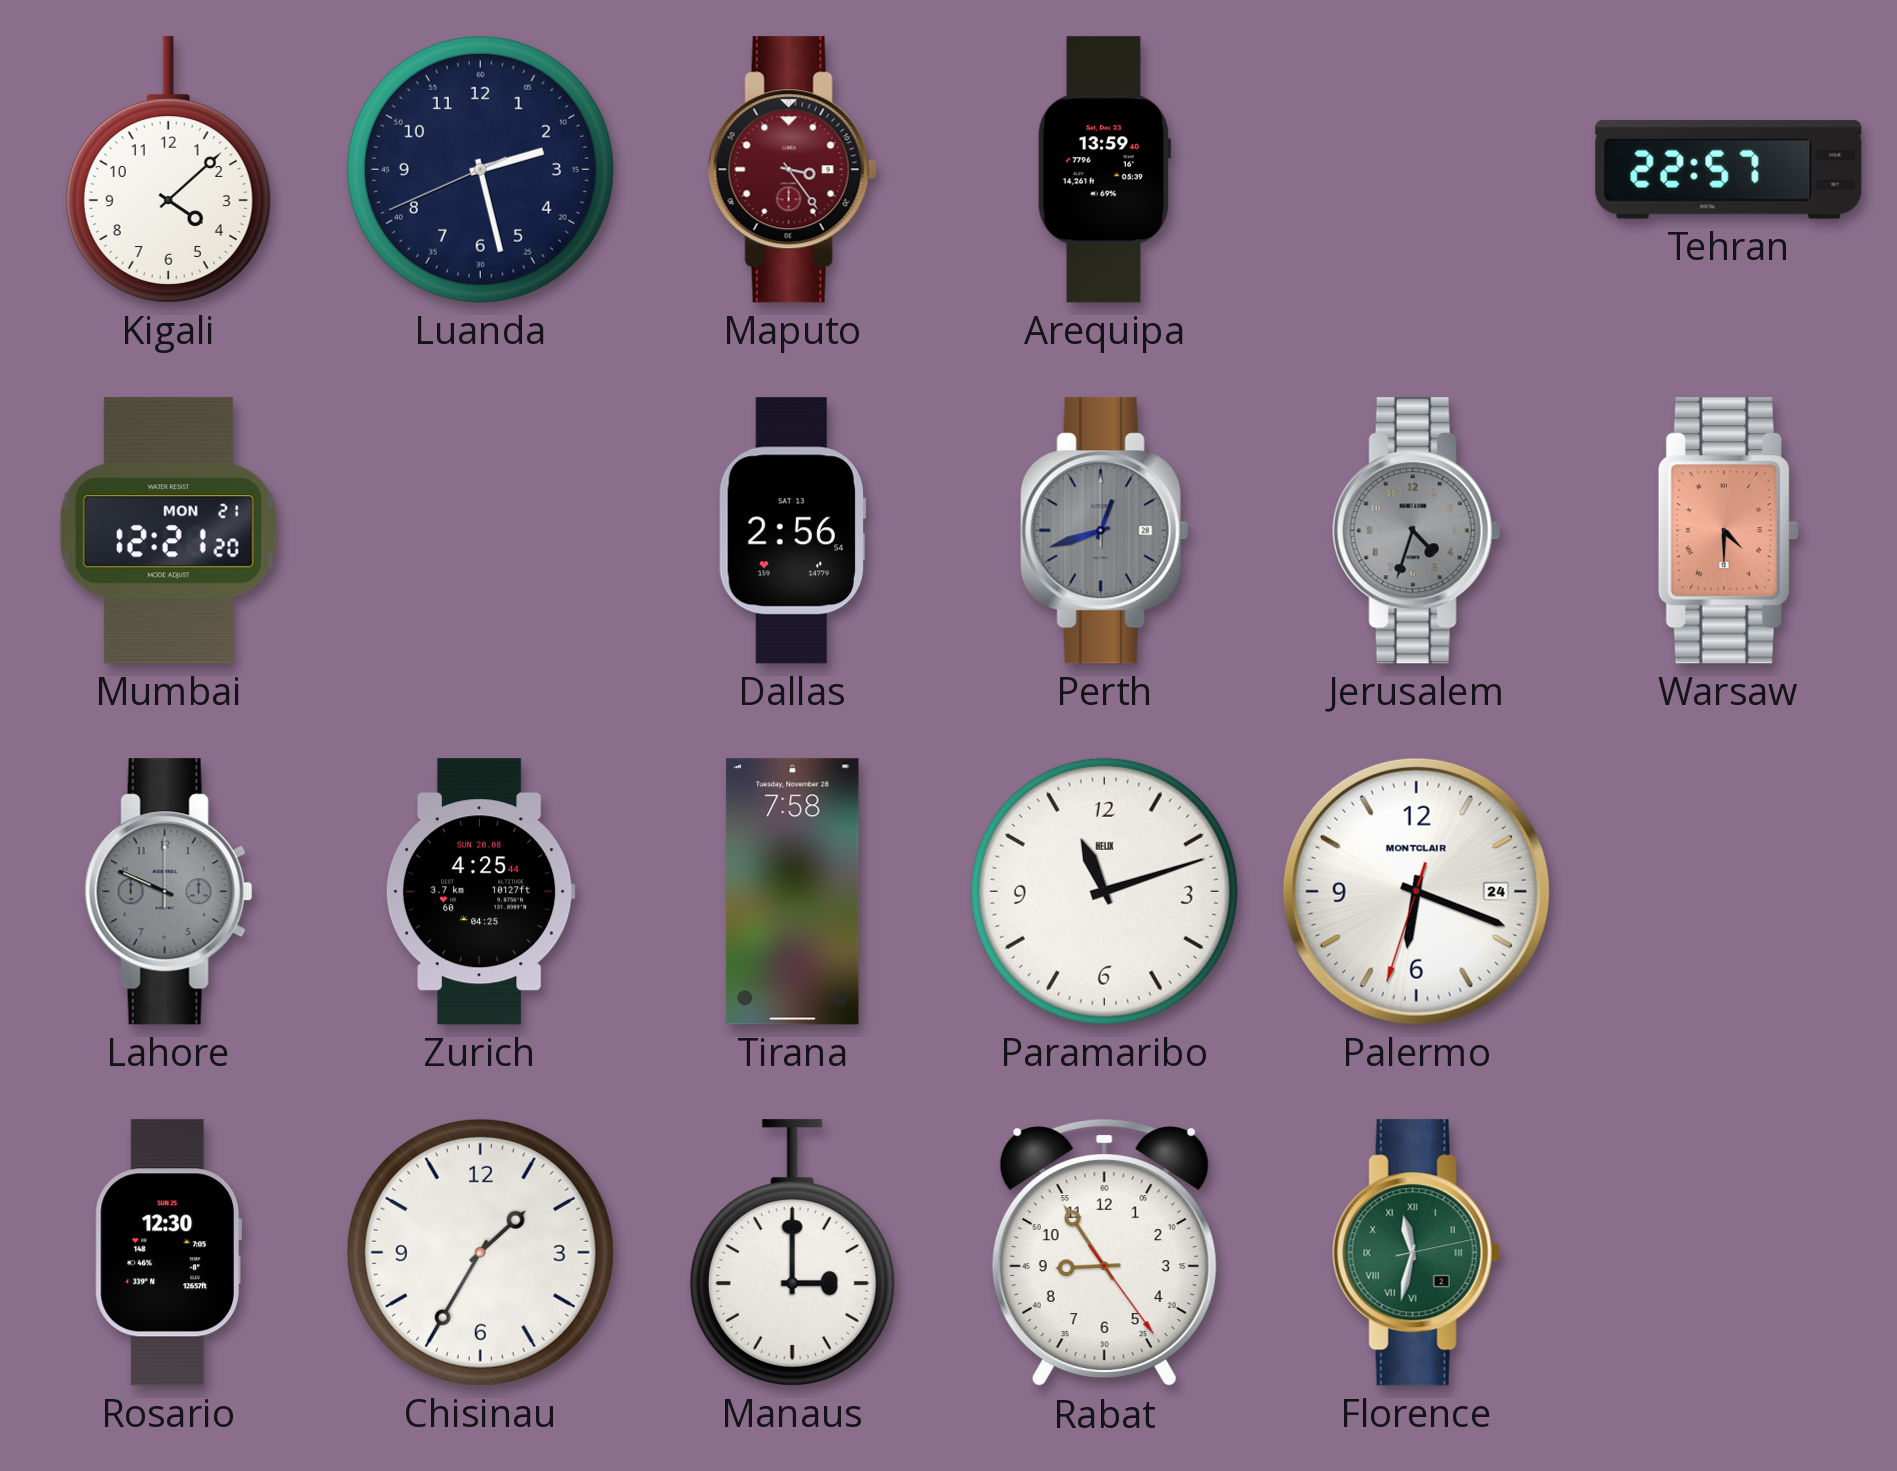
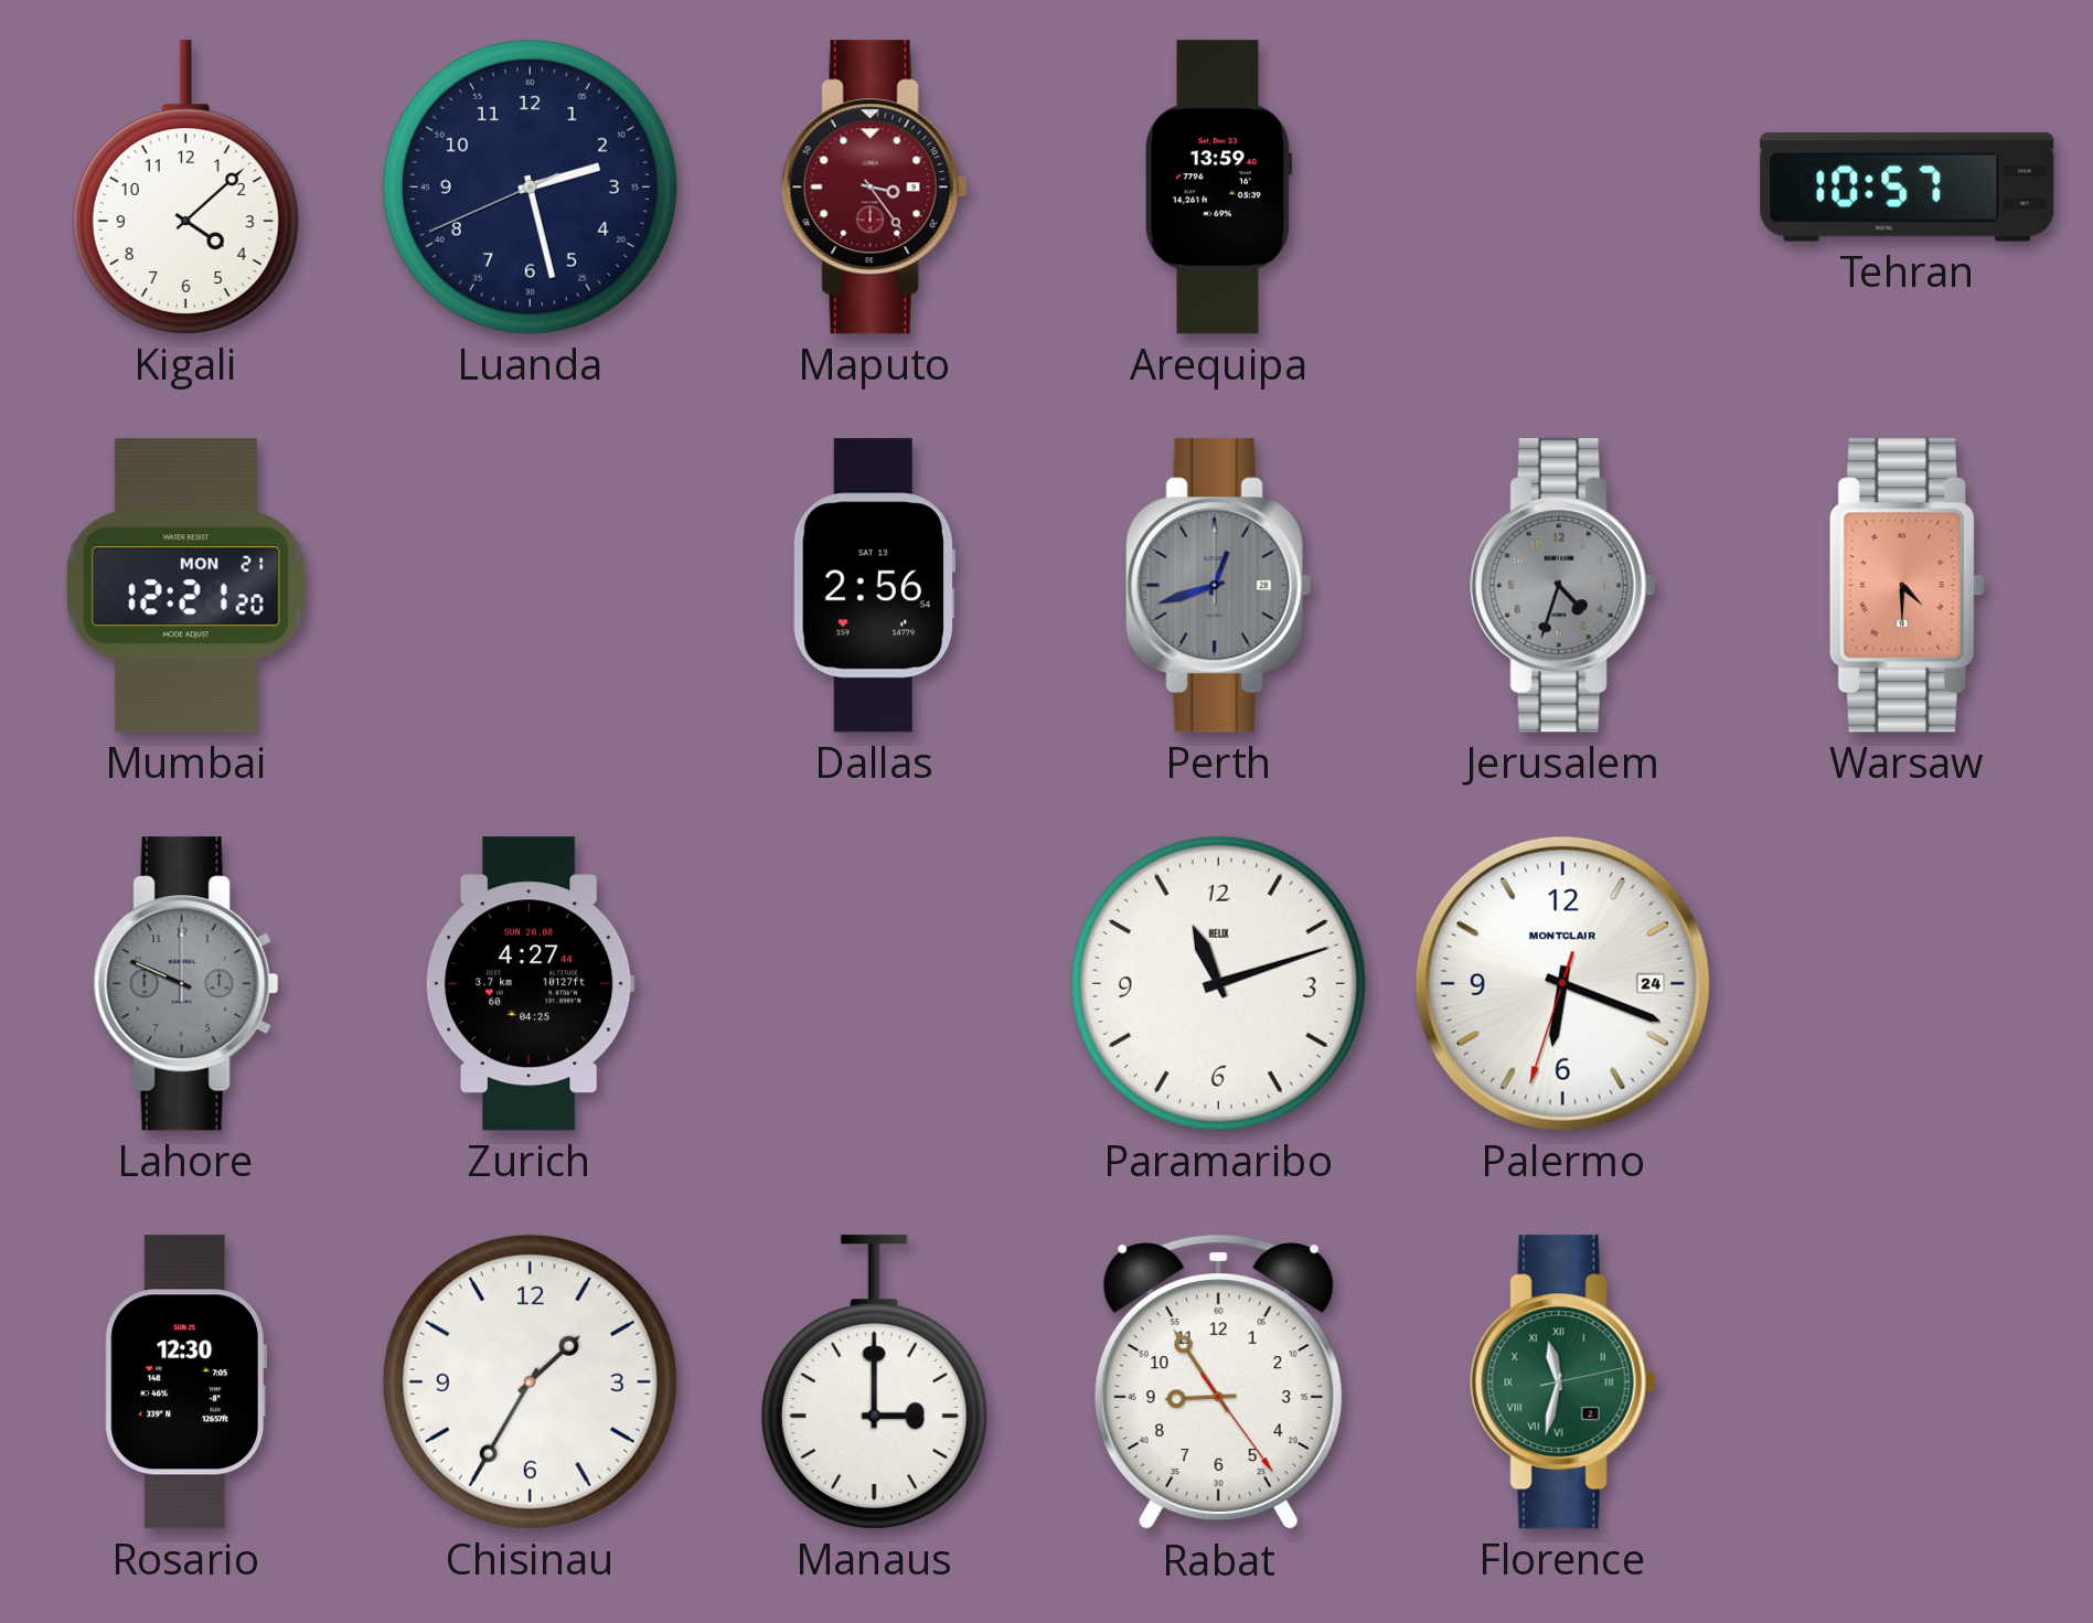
Tehran: 22:57 -> 10:57
Zurich: 4:25 -> 4:27
Tirana: 7:58 -> none
